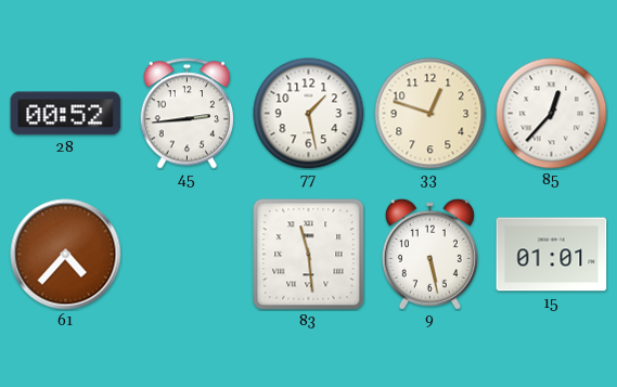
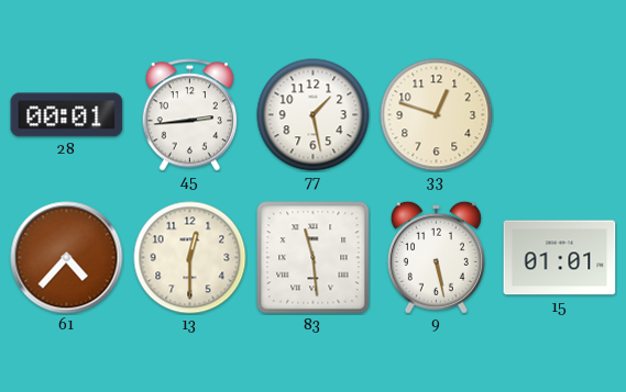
28: 00:52 -> 00:01
85: 12:37 -> none
13: none -> 12:30
